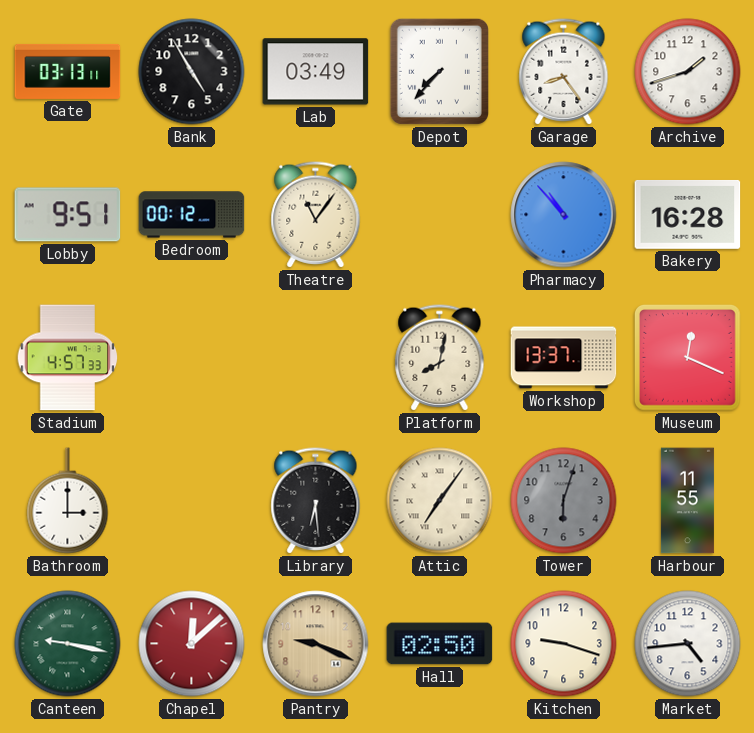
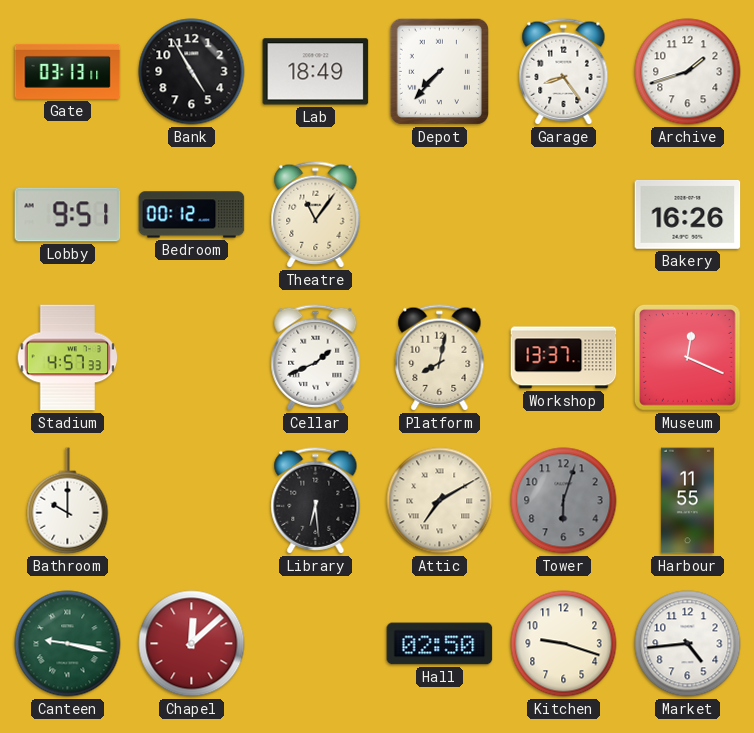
Lab: 03:49 -> 18:49
Pharmacy: 10:53 -> none
Bakery: 16:28 -> 16:26
Cellar: none -> 1:41
Bathroom: 3:00 -> 10:00
Attic: 7:06 -> 7:10
Pantry: 9:19 -> none
